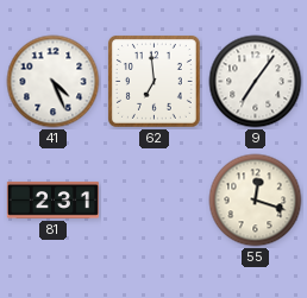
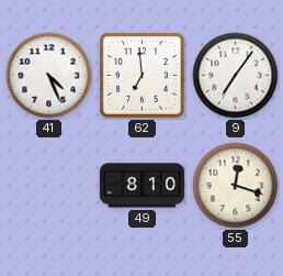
81: 2:31 -> none
49: none -> 8:10
